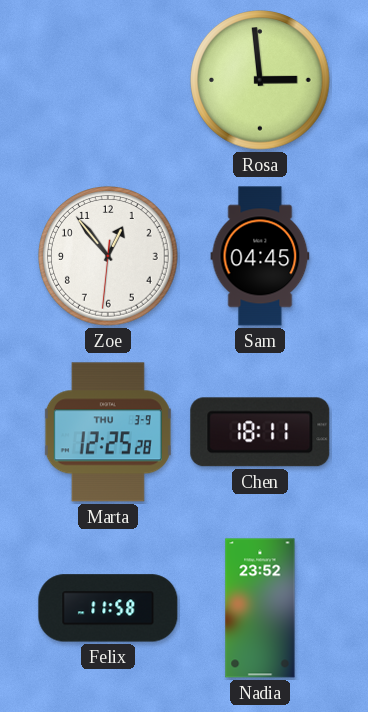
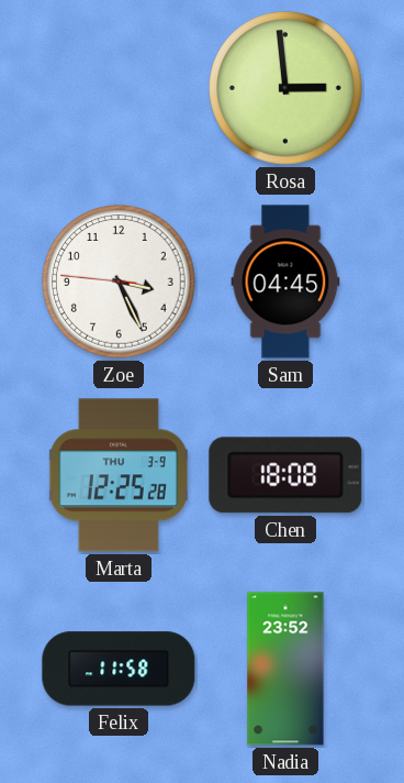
Zoe: 12:53 -> 3:25
Chen: 18:11 -> 18:08
